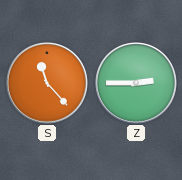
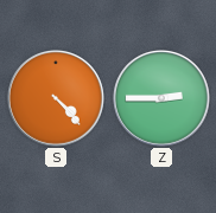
S: 11:23 -> 4:23
